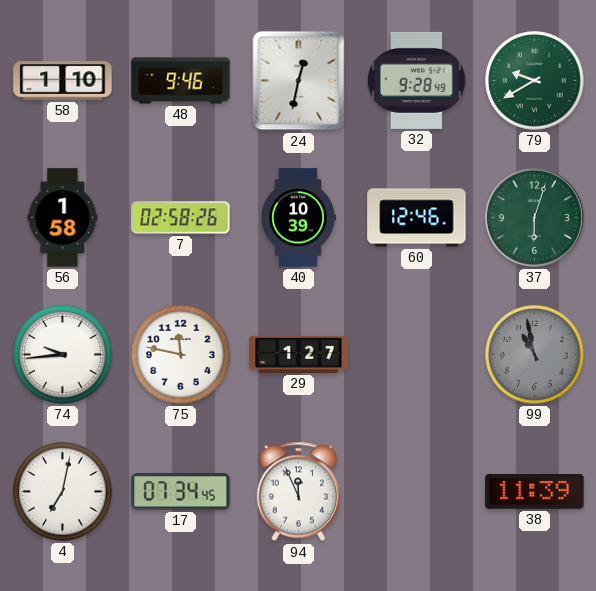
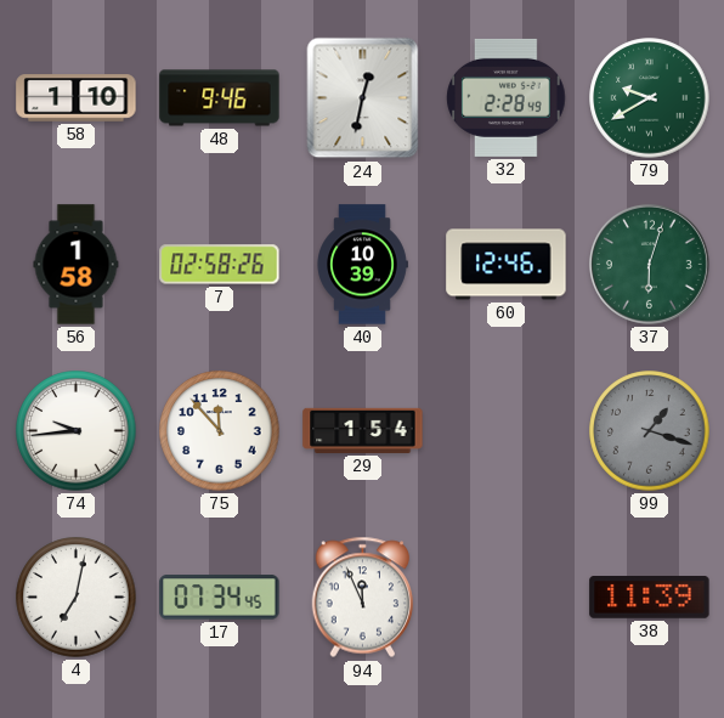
32: 9:28 -> 2:28
75: 11:47 -> 11:53
29: 1:27 -> 1:54
99: 10:58 -> 1:18
